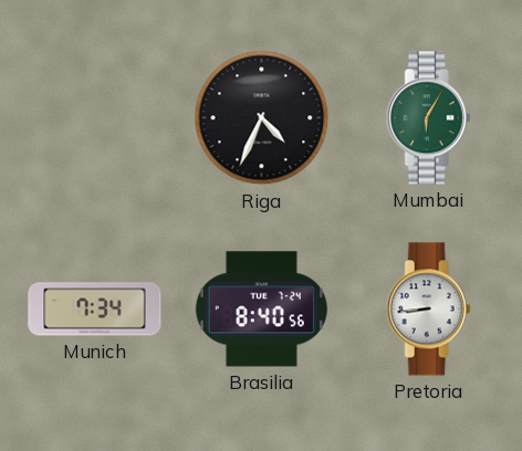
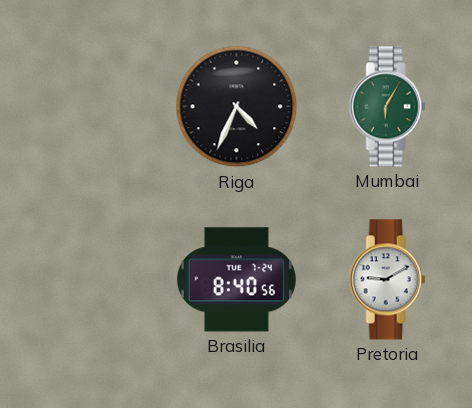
Munich: 7:34 -> none
Pretoria: 8:44 -> 9:10
